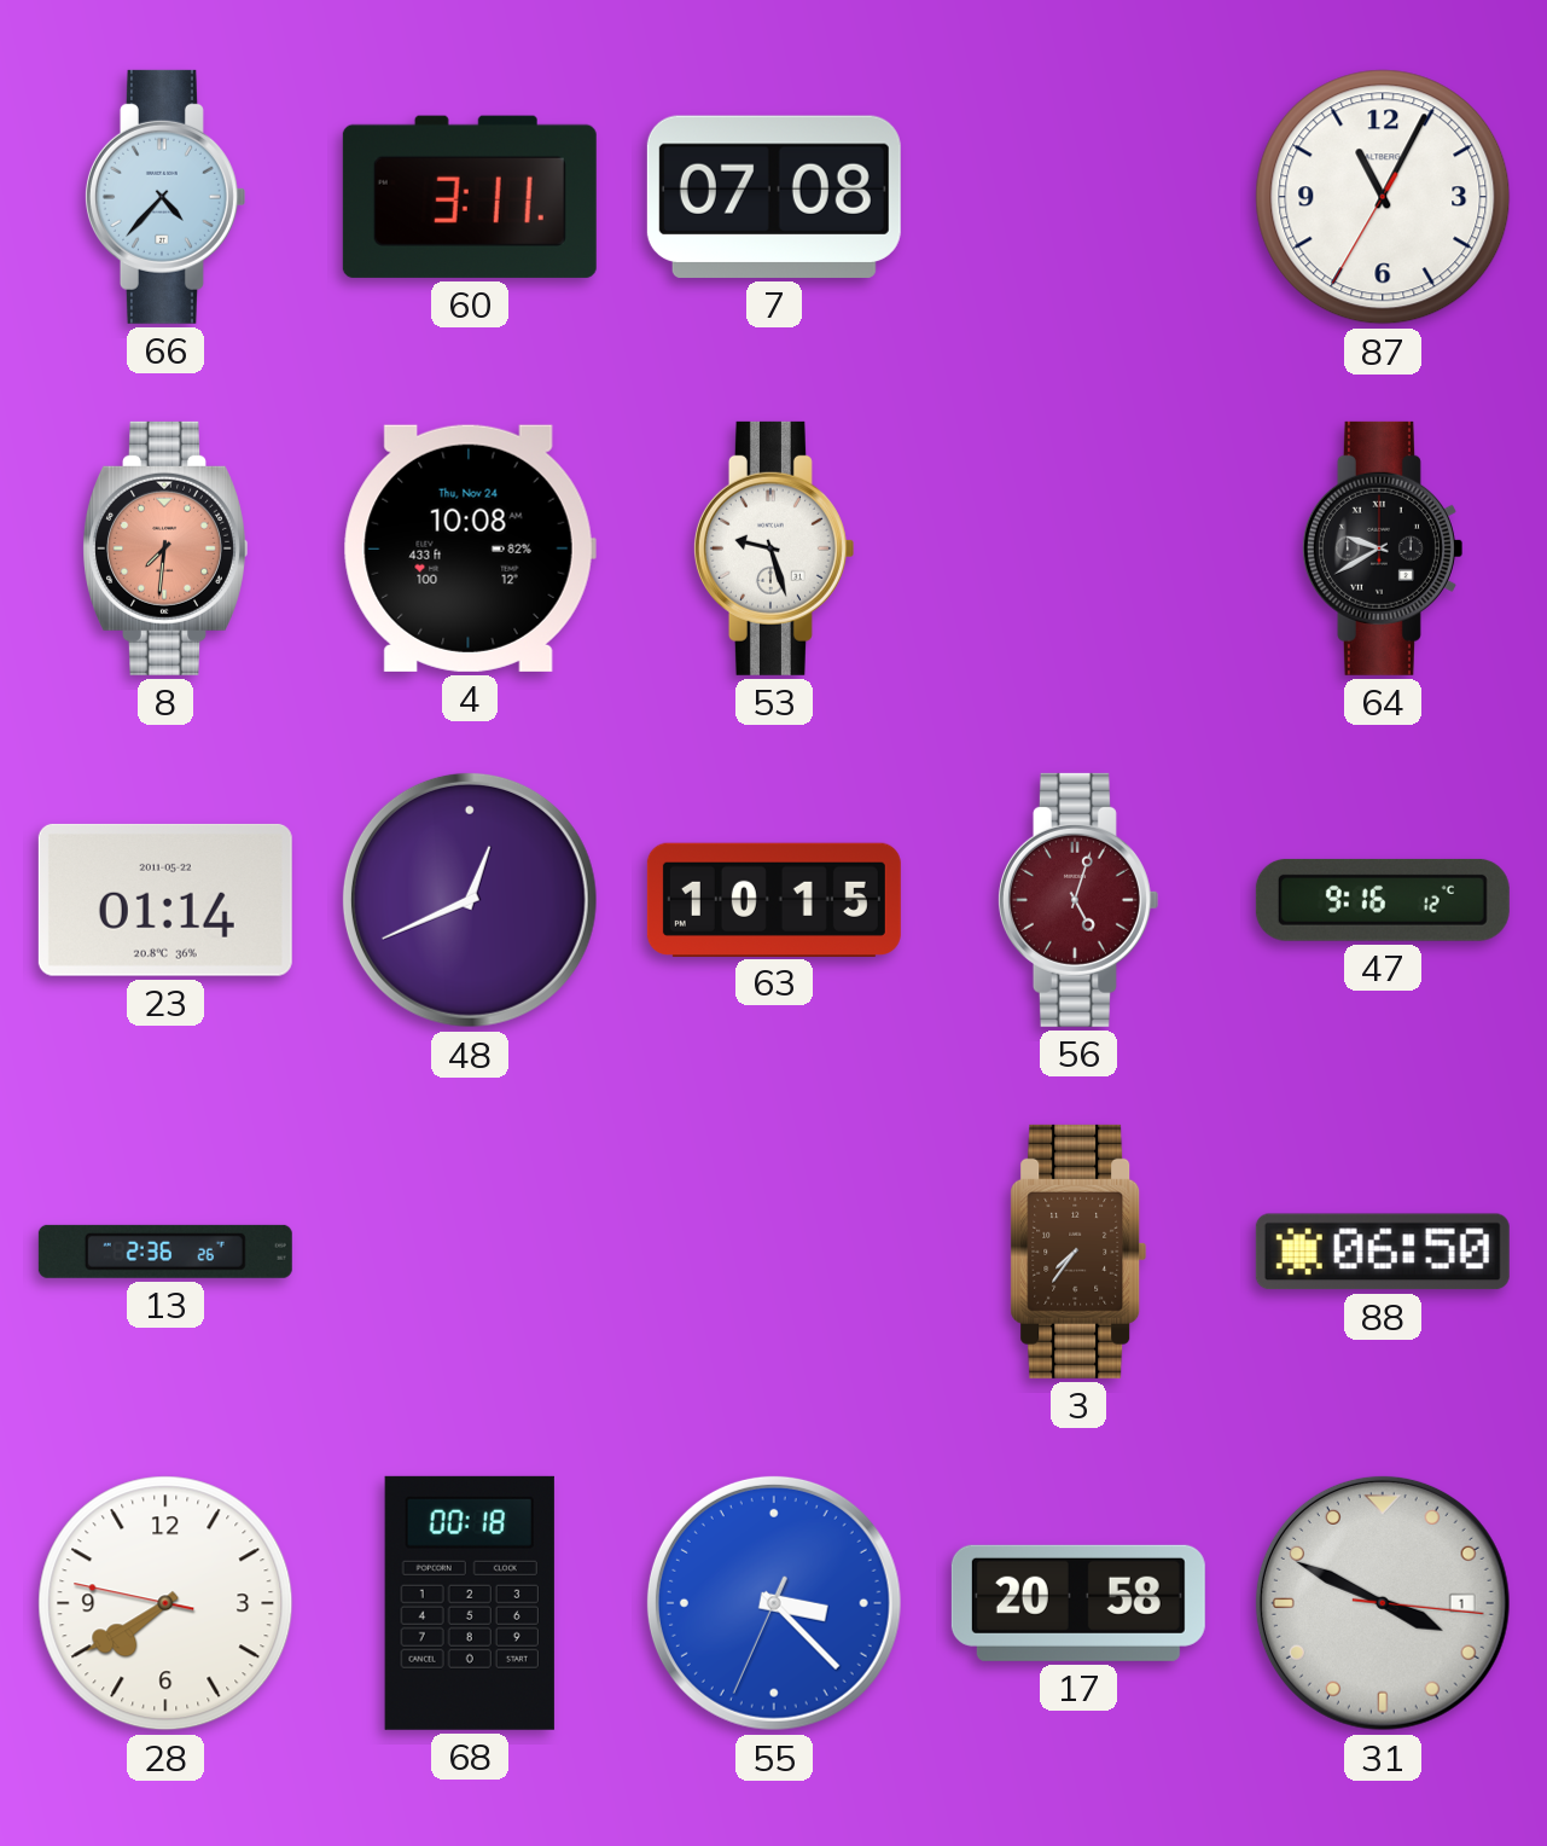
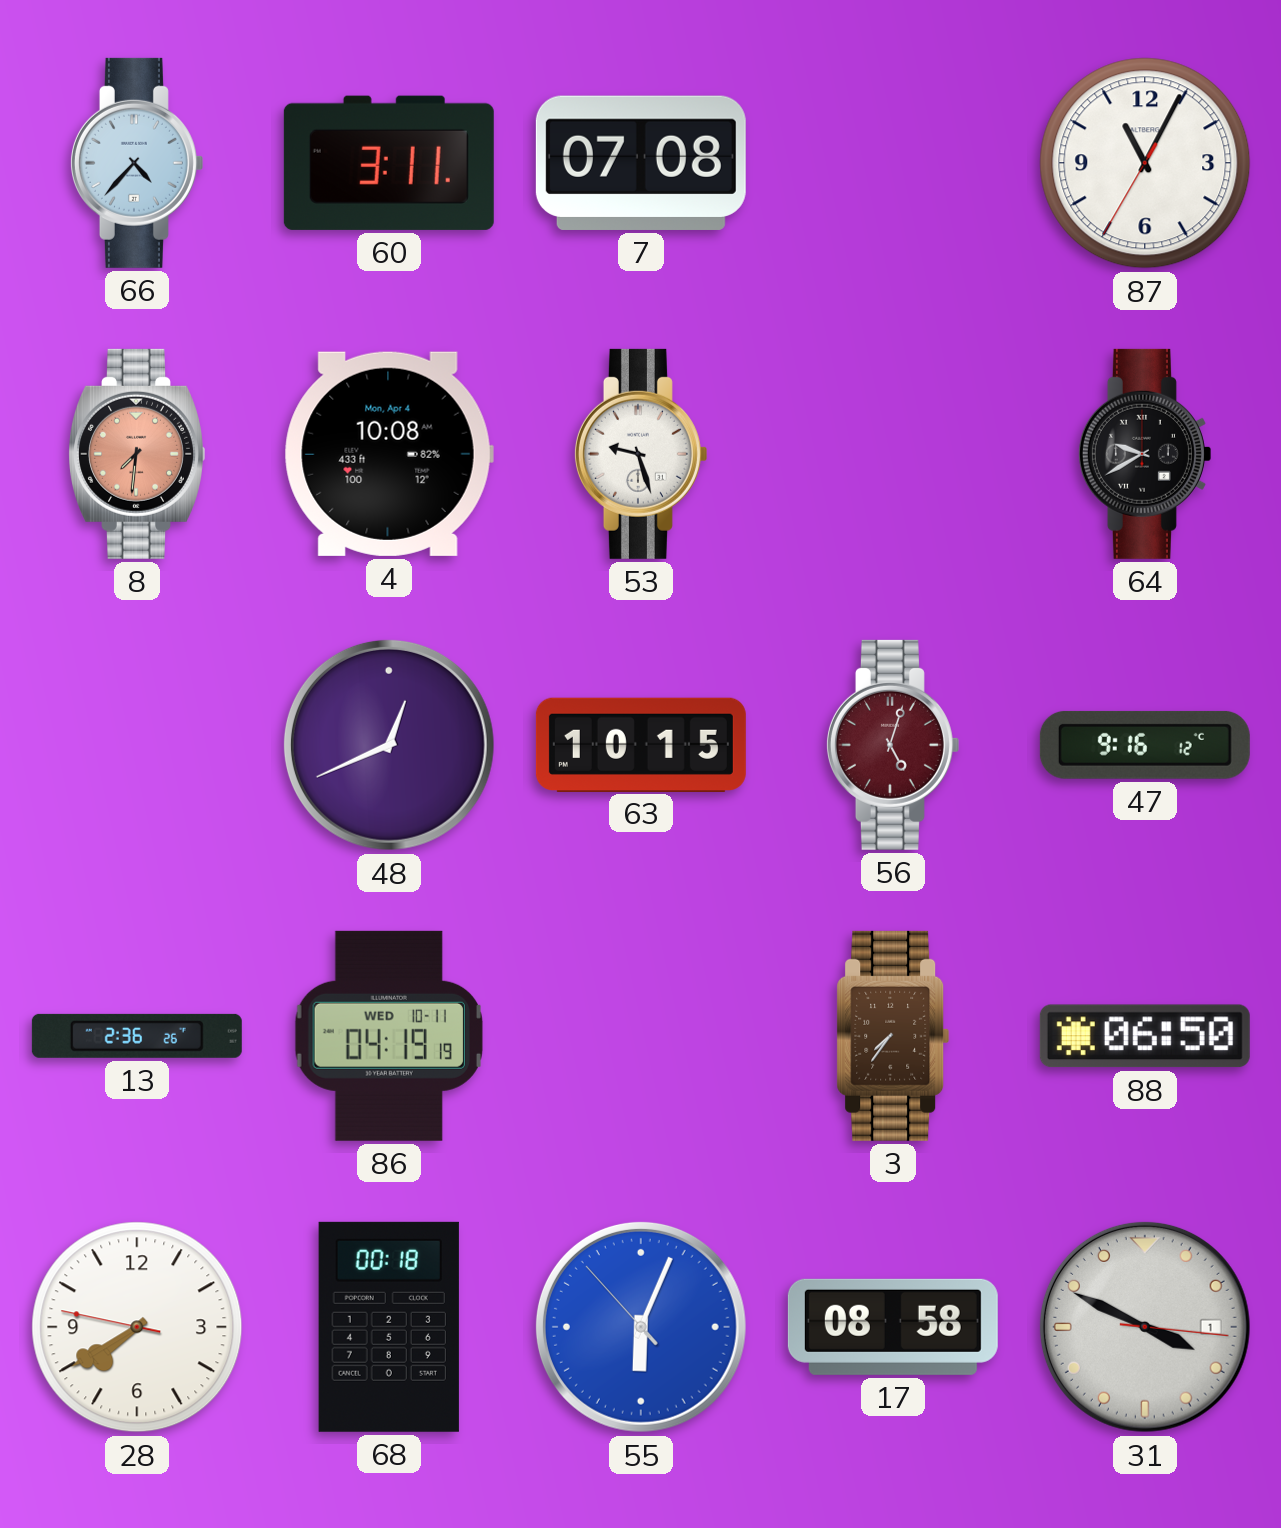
4 date: Thu, Nov 24 -> Mon, Apr 4
23: 01:14 -> none
86: none -> 04:19
55: 3:22 -> 6:03
17: 20:58 -> 08:58
